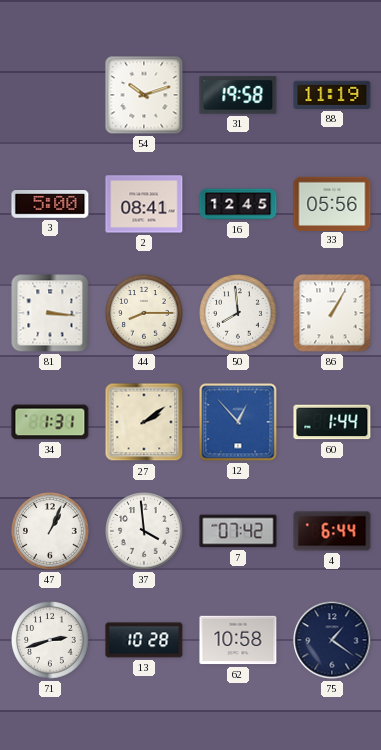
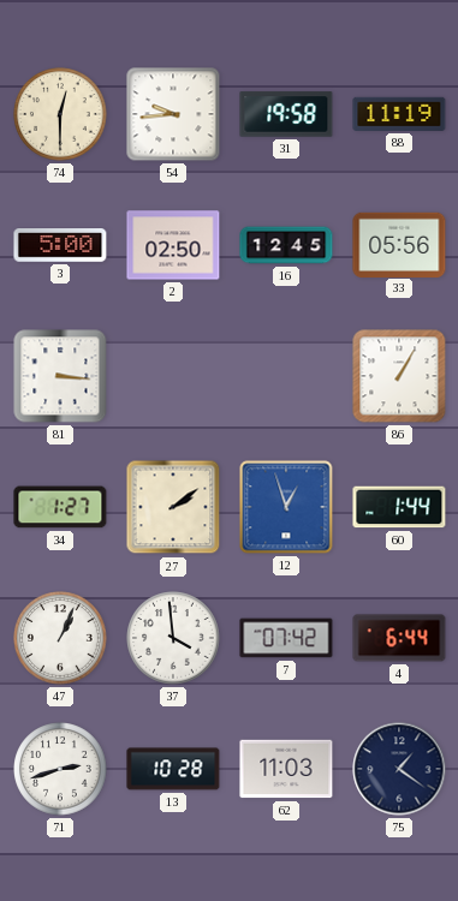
74: none -> 12:30
54: 10:12 -> 9:44
2: 08:41 -> 02:50
44: 8:15 -> none
50: 7:59 -> none
34: 1:31 -> 1:27
12: 12:53 -> 12:57
62: 10:58 -> 11:03
